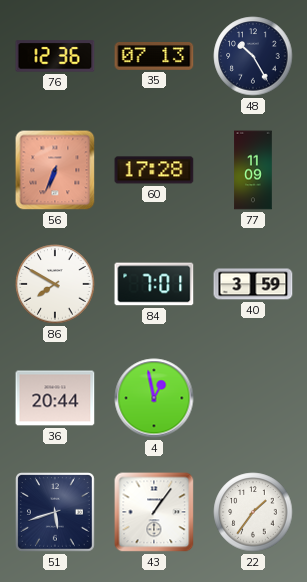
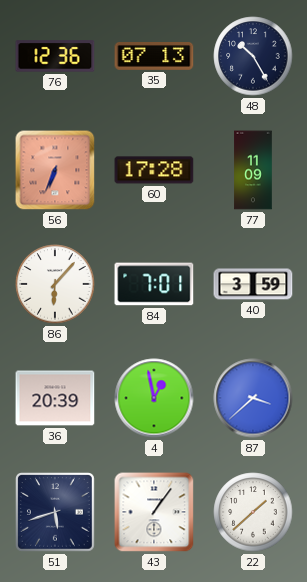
86: 7:50 -> 6:07
36: 20:44 -> 20:39
87: none -> 3:38
22: 1:36 -> 1:38
